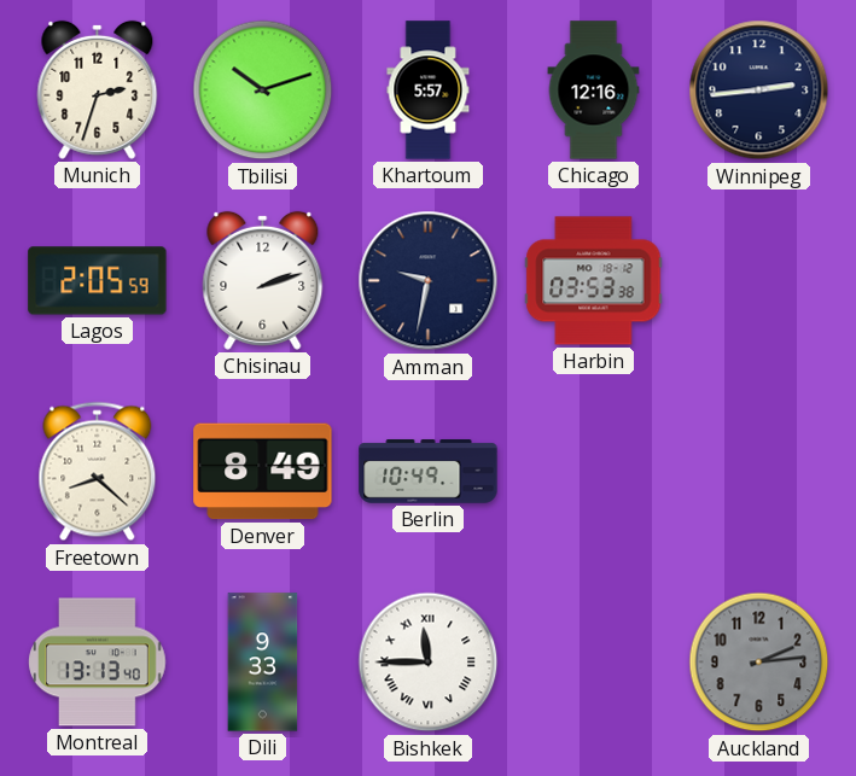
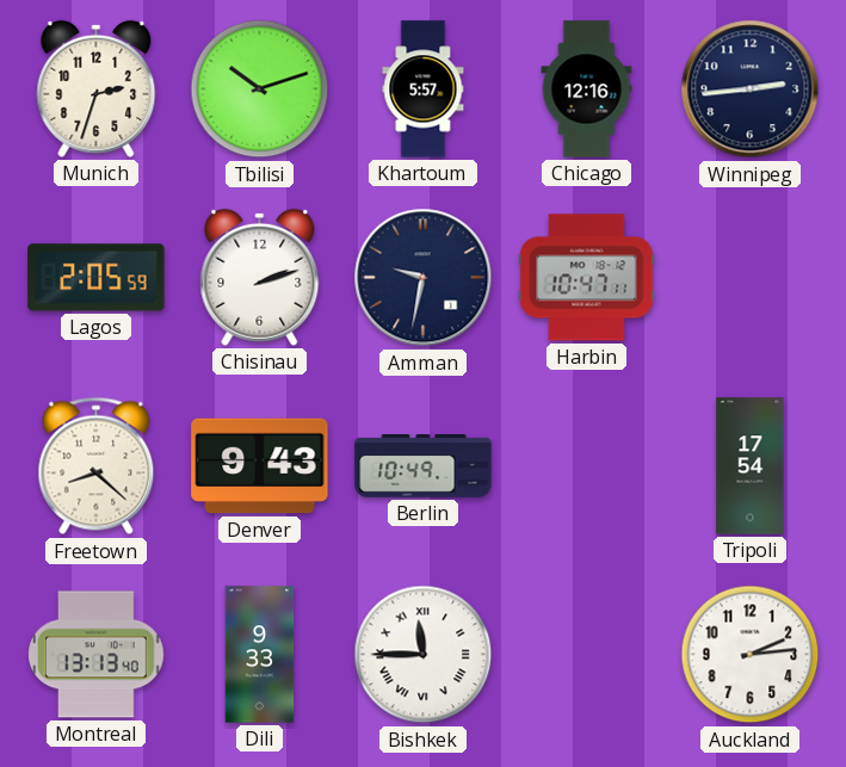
Harbin: 03:53 -> 10:47
Denver: 8:49 -> 9:43
Tripoli: none -> 17:54
Auckland dial: grey -> white
